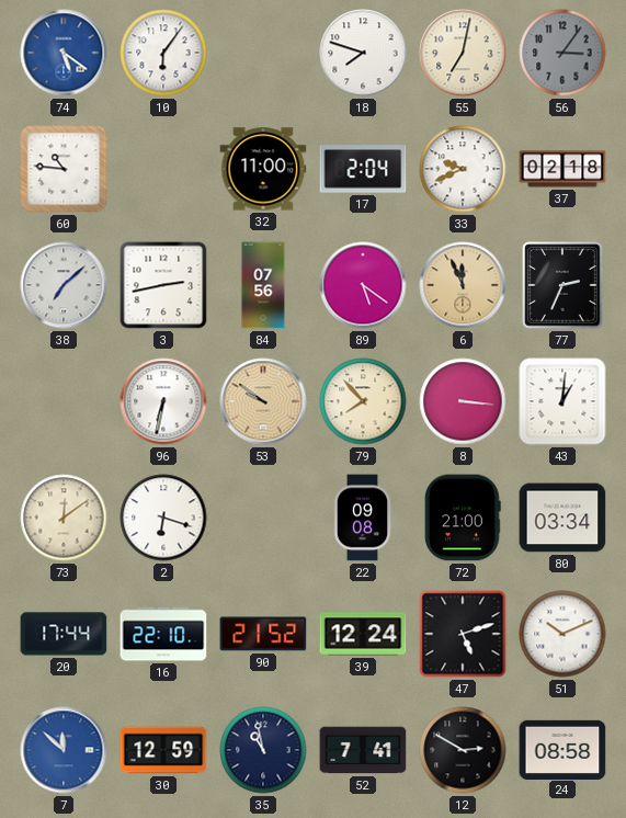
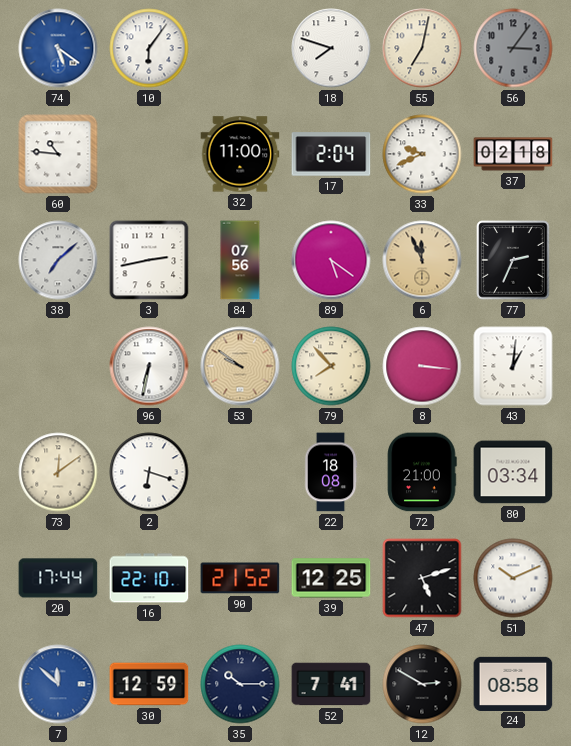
22: 09:08 -> 18:08
39: 12:24 -> 12:25
35: 10:58 -> 10:15
